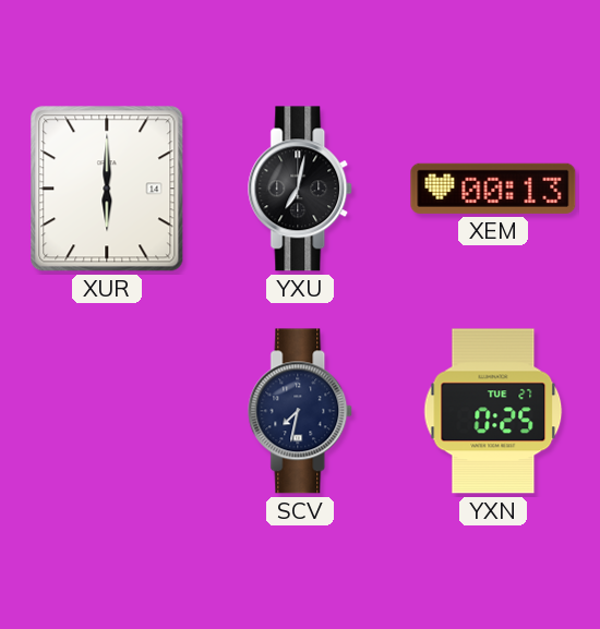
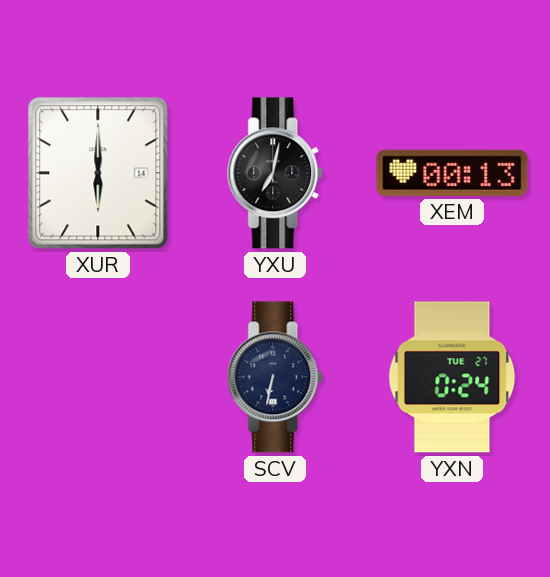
SCV: 7:32 -> 6:32
YXN: 0:25 -> 0:24
